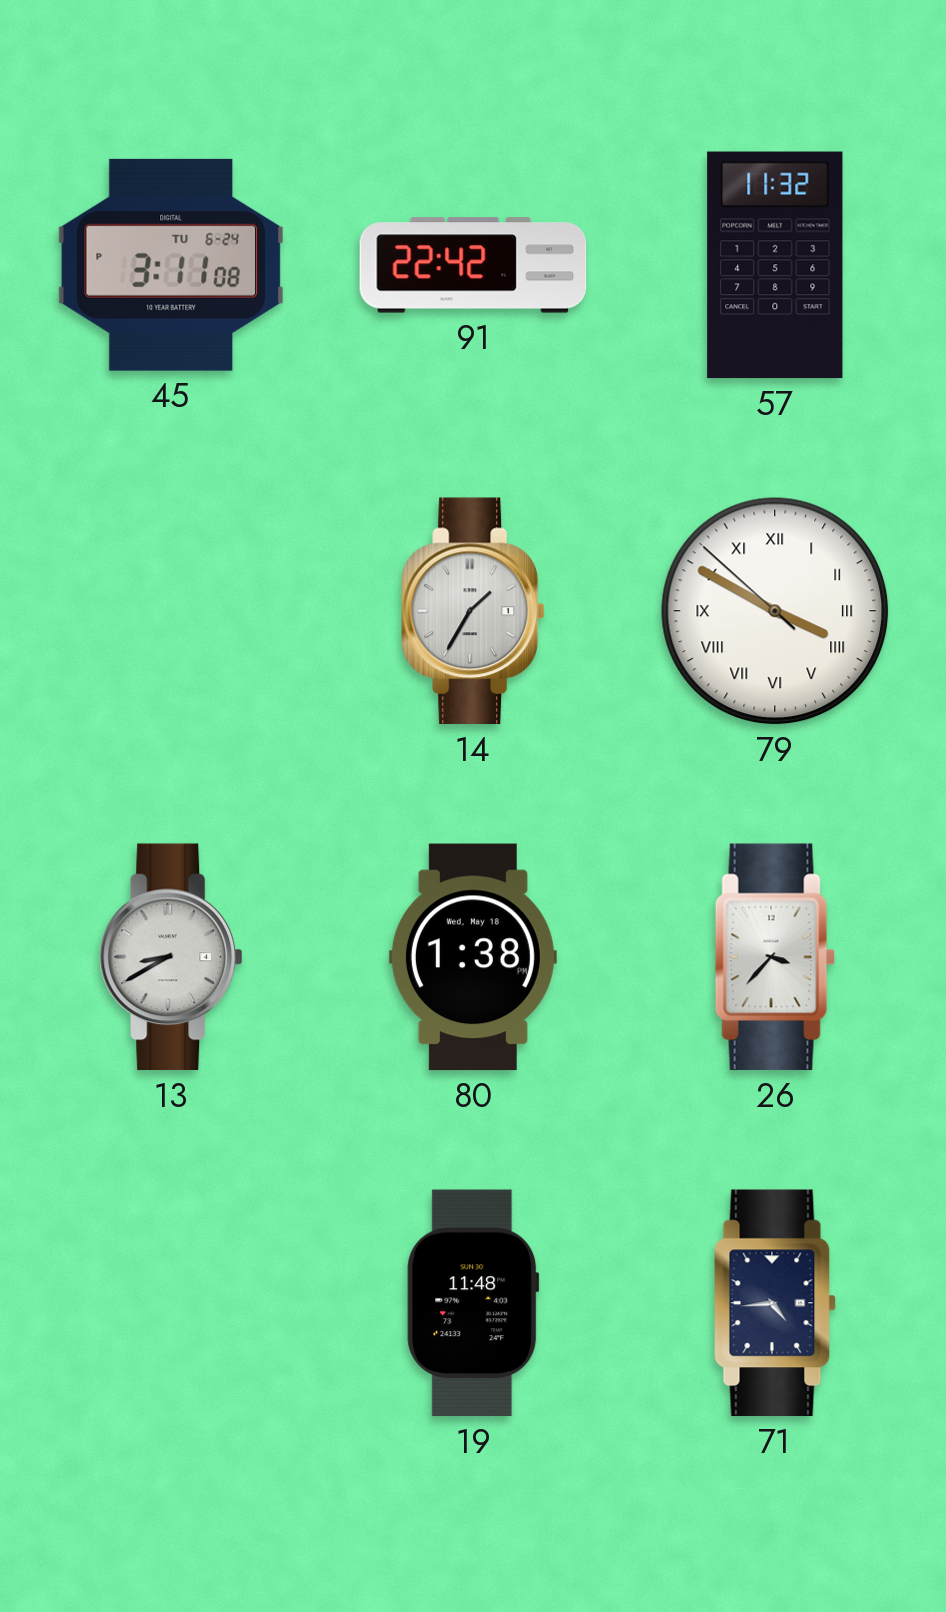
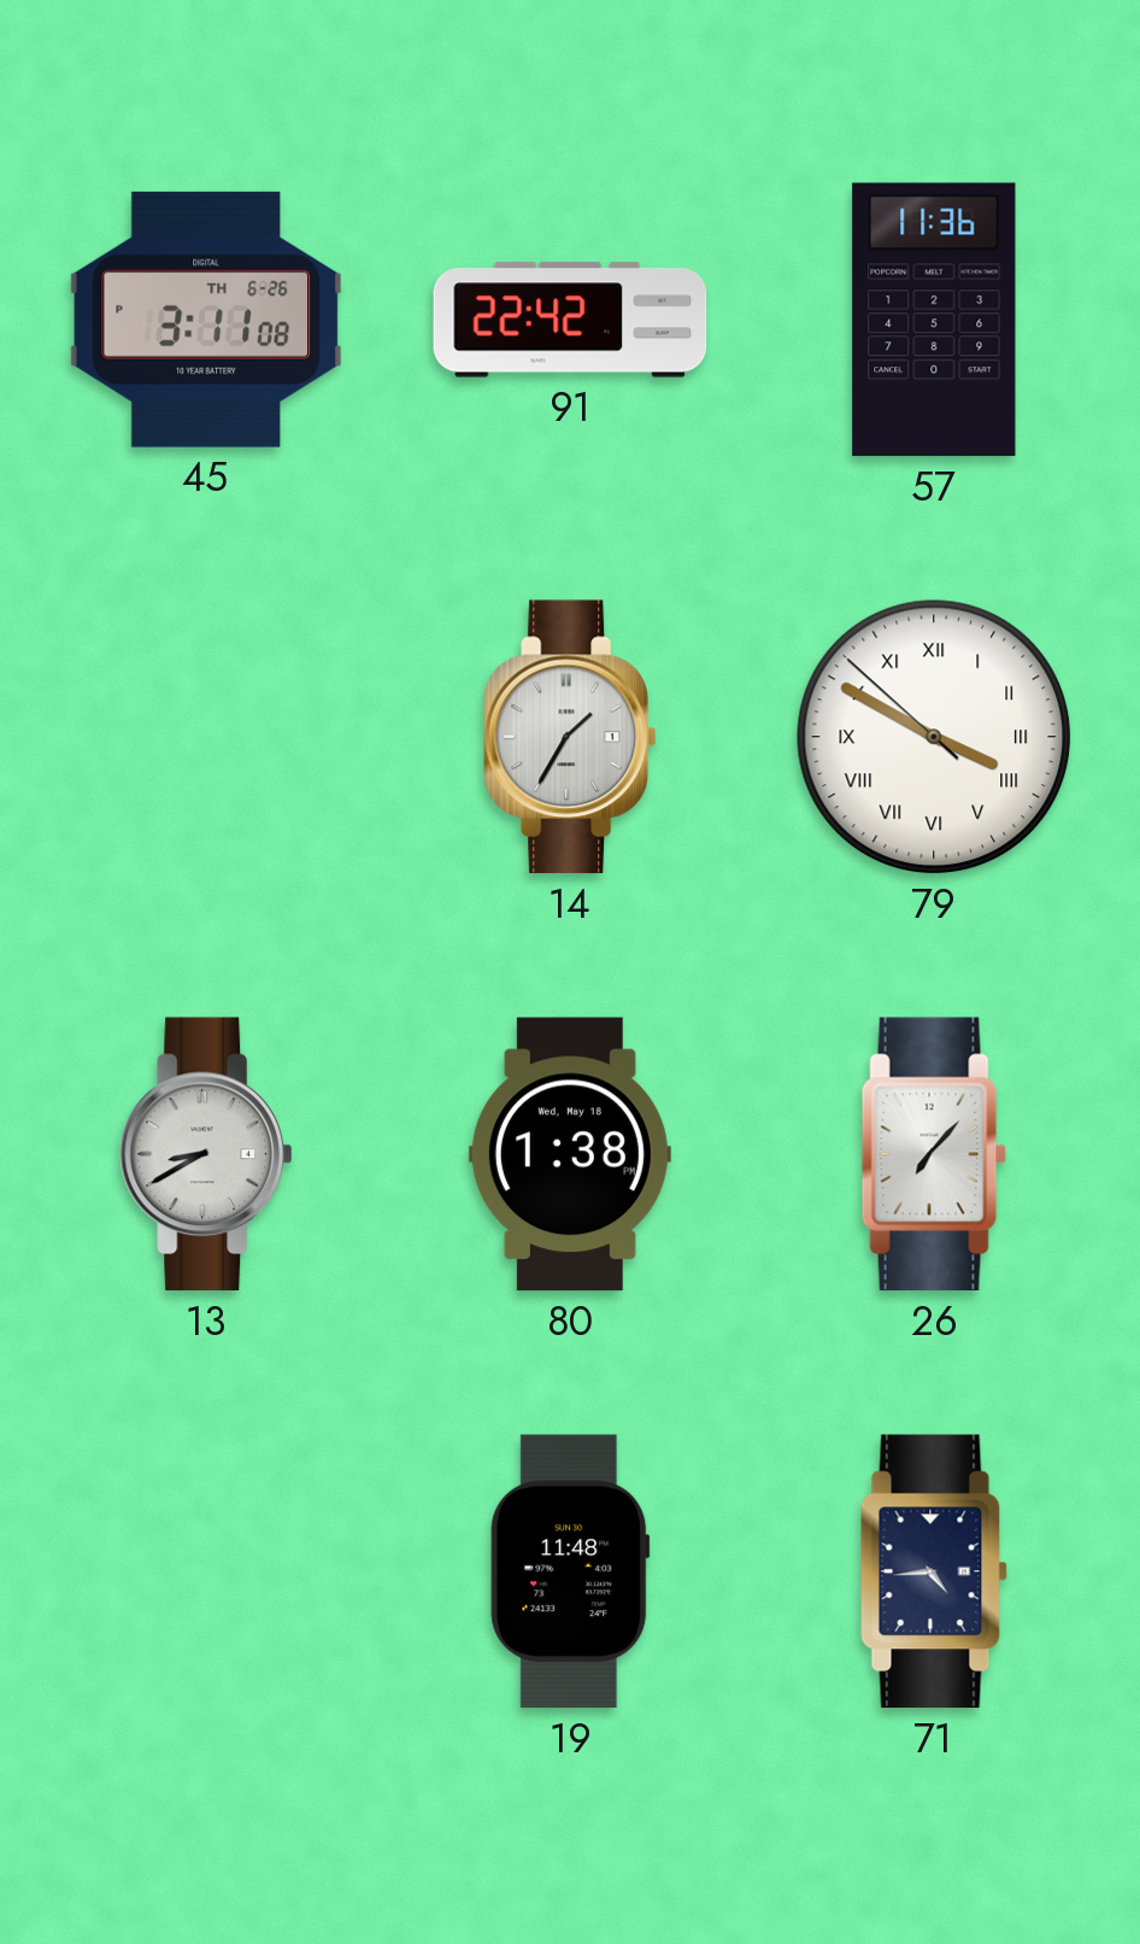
45 date: TU 6-24 -> TH 6-26
57: 11:32 -> 11:36
26: 3:37 -> 7:07
